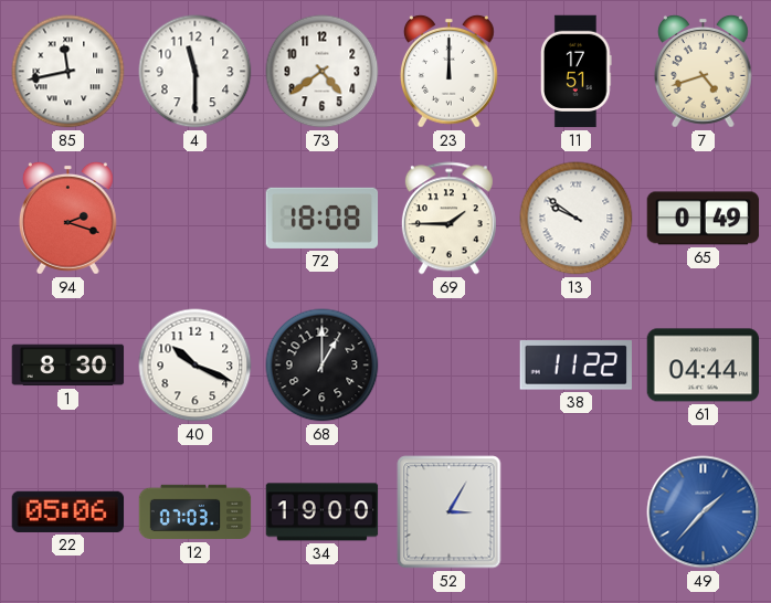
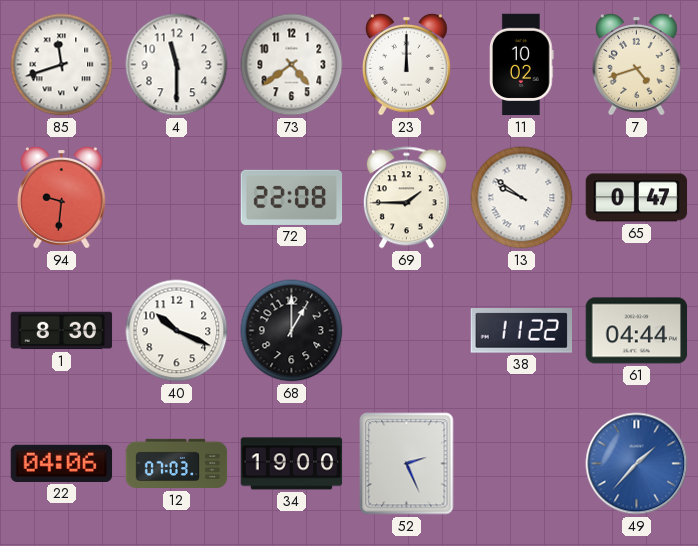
85: 11:43 -> 11:42
11: 17:51 -> 10:02
94: 2:18 -> 9:31
72: 18:08 -> 22:08
65: 0:49 -> 0:47
22: 05:06 -> 04:06
52: 3:05 -> 2:26
